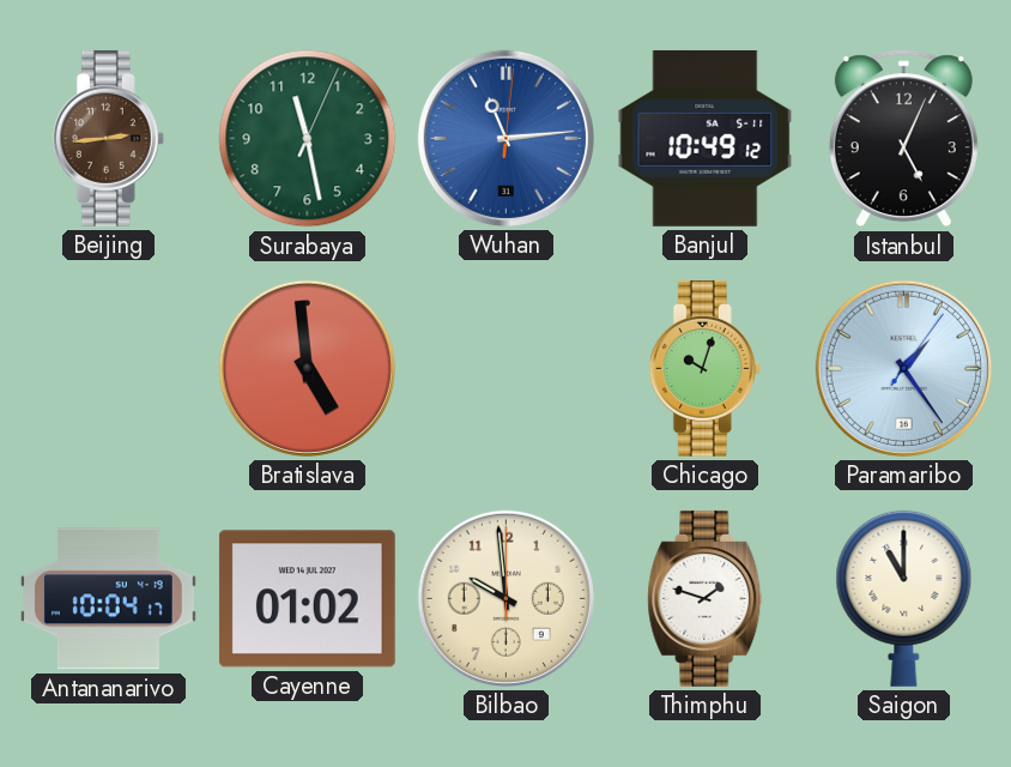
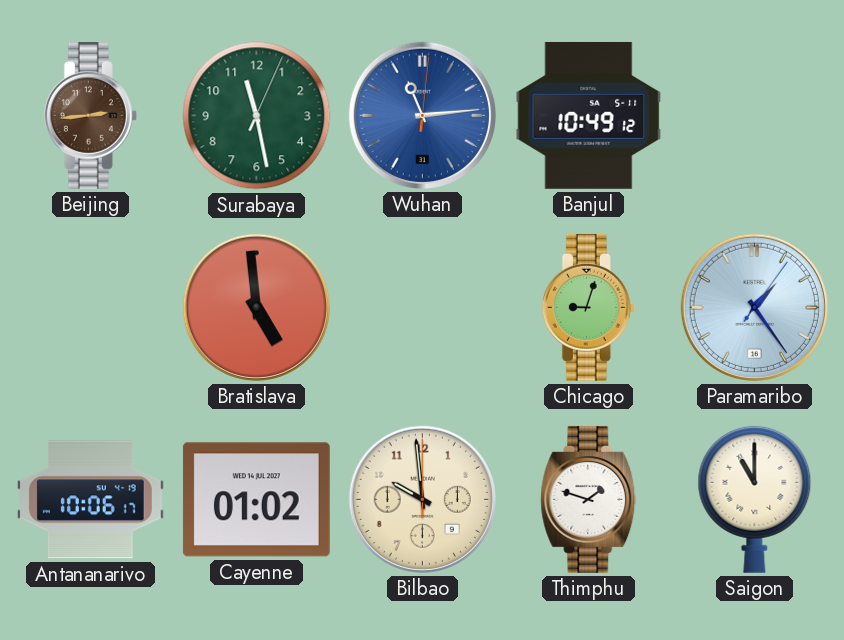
Istanbul: 5:04 -> none
Chicago: 10:03 -> 9:03
Antananarivo: 10:04 -> 10:06
